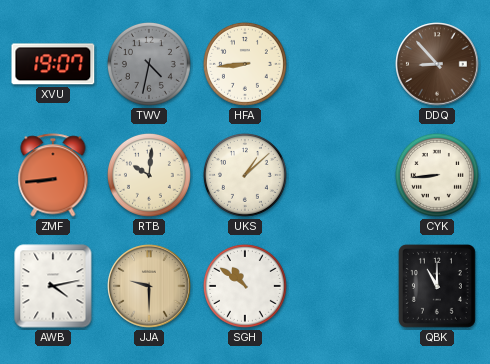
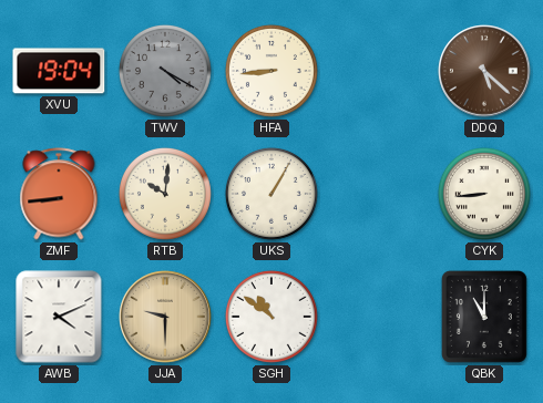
XVU: 19:07 -> 19:04
TWV: 4:32 -> 4:20
DDQ: 8:53 -> 5:22
UKS: 1:08 -> 1:05
AWB: 4:13 -> 4:11
